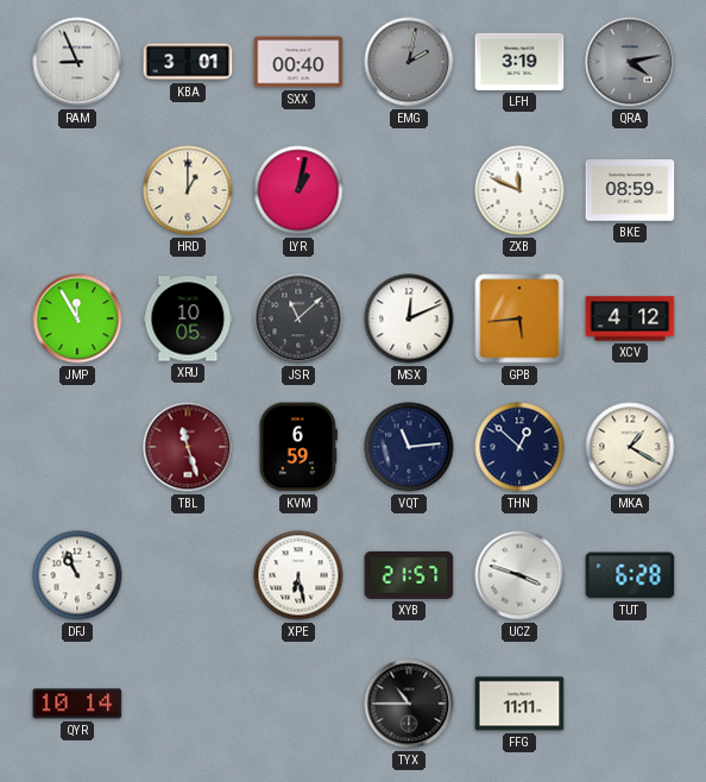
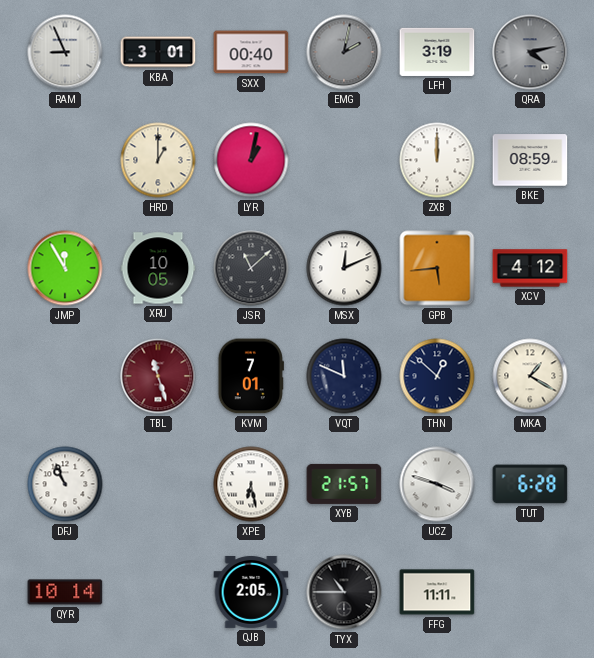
ZXB: 11:49 -> 12:00
KVM: 6:59 -> 7:01
VQT: 11:14 -> 11:49
QJB: none -> 2:05
